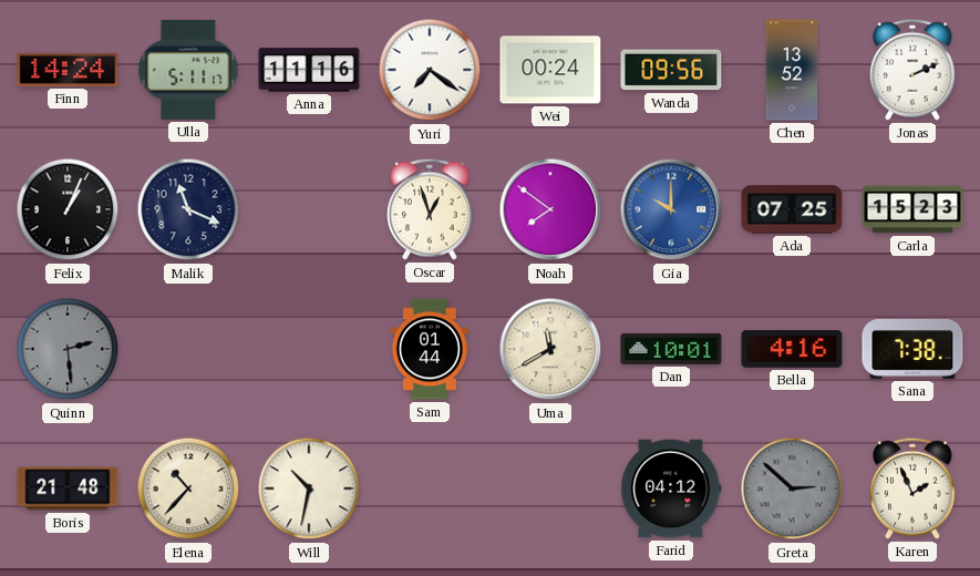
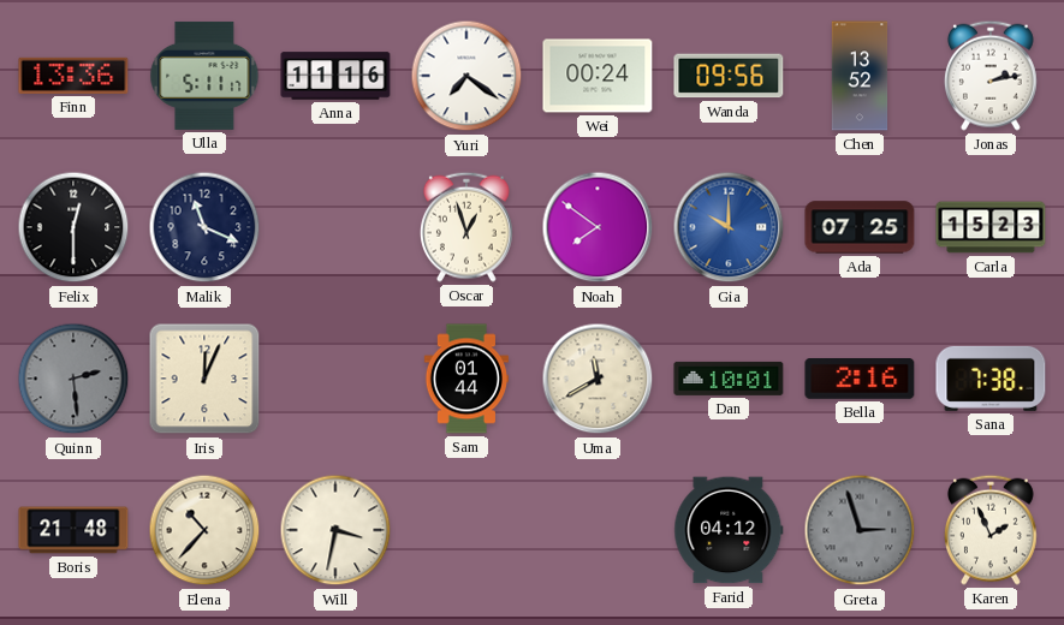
Finn: 14:24 -> 13:36
Jonas: 2:11 -> 2:13
Felix: 1:04 -> 12:30
Iris: none -> 12:04
Bella: 4:16 -> 2:16
Will: 10:32 -> 3:32
Greta: 2:52 -> 2:57
